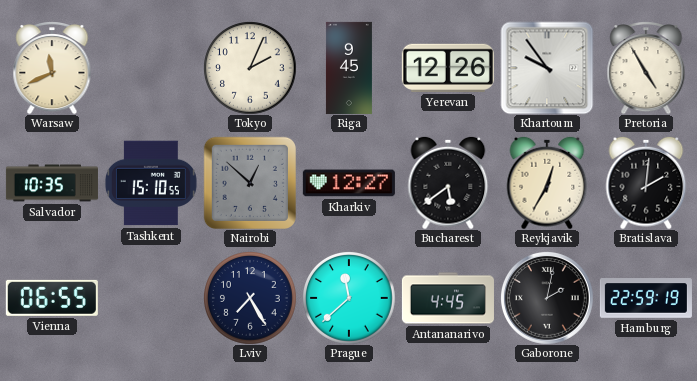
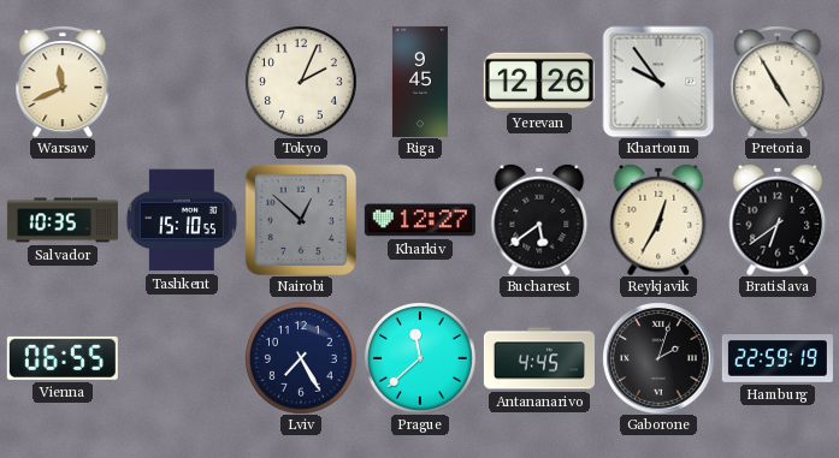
Bratislava: 2:01 -> 6:39
Gaborone: 2:02 -> 2:03
